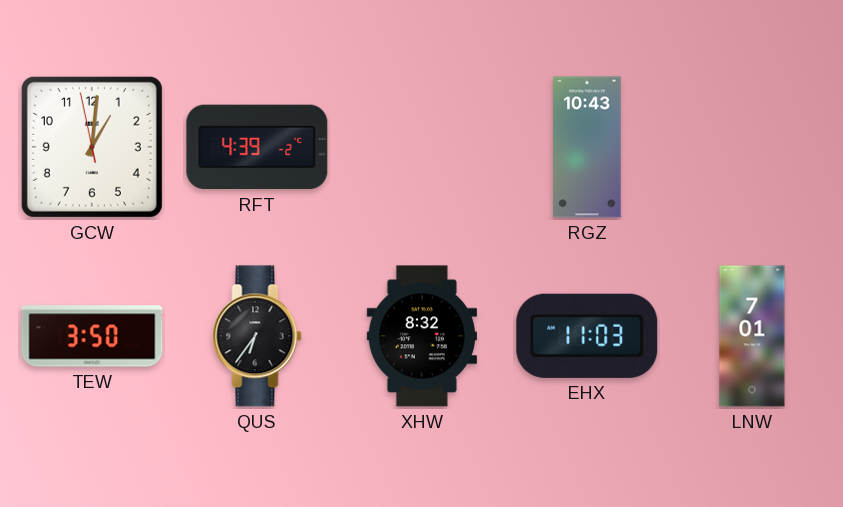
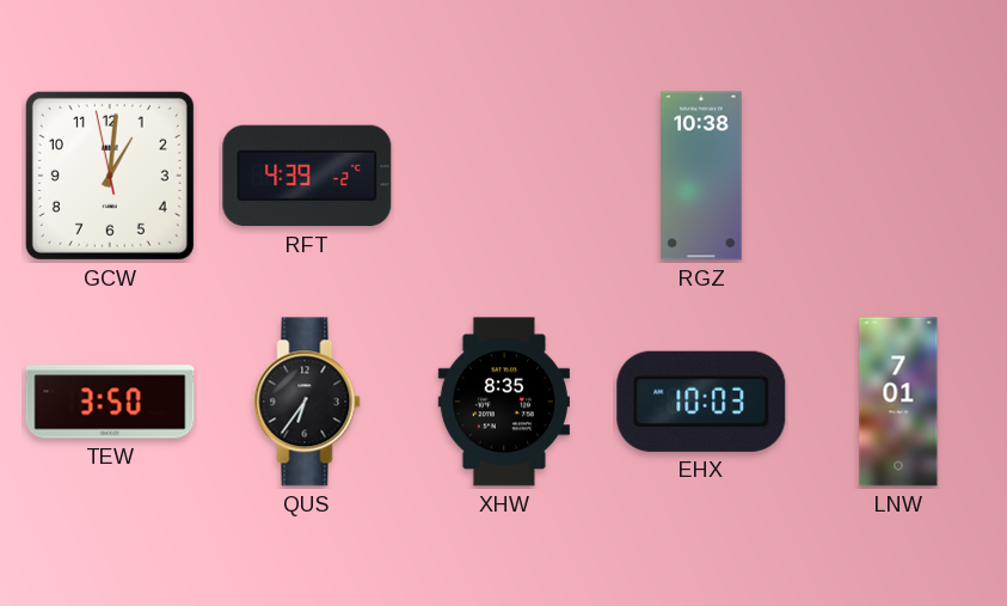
RGZ: 10:43 -> 10:38
XHW: 8:32 -> 8:35
EHX: 11:03 -> 10:03
